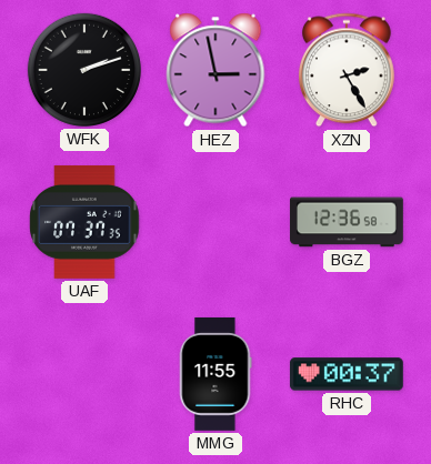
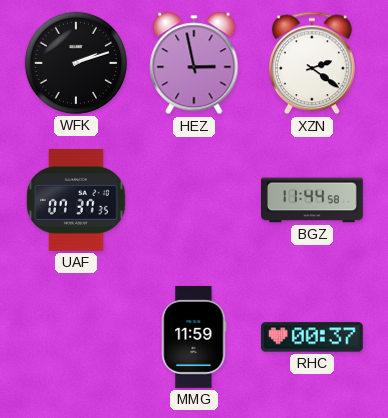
XZN: 2:25 -> 2:21
BGZ: 12:36 -> 11:44
MMG: 11:55 -> 11:59
